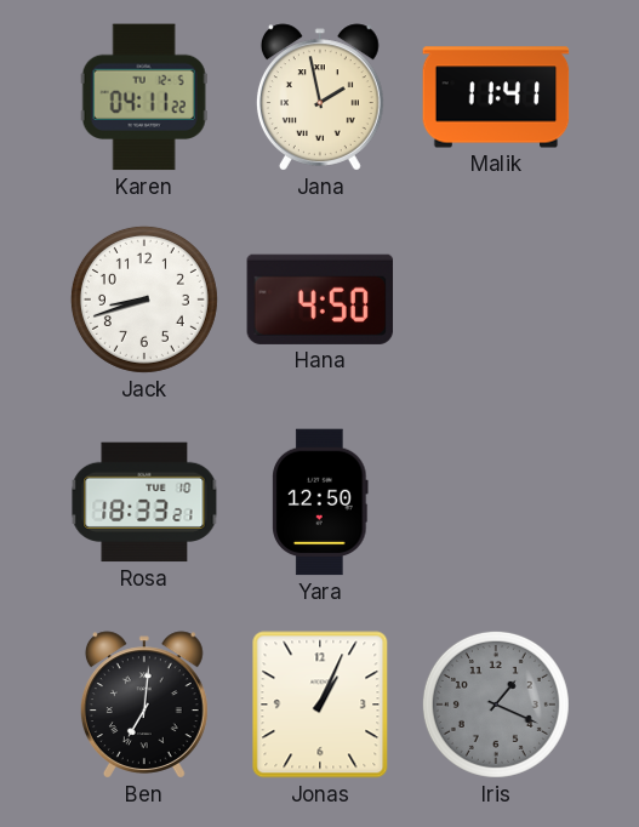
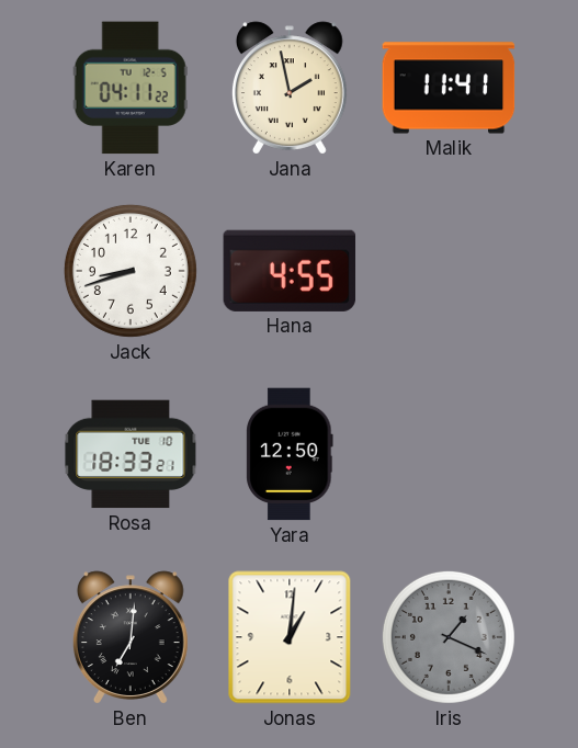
Hana: 4:50 -> 4:55
Jonas: 1:04 -> 1:01
